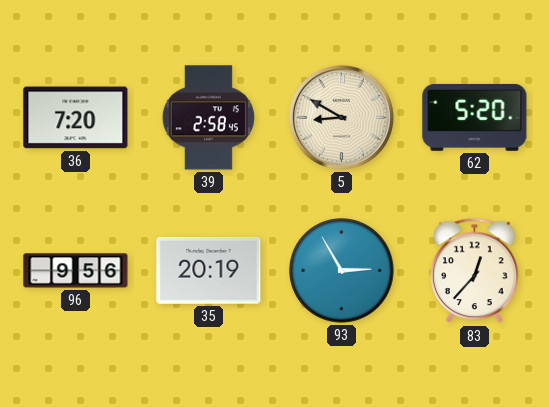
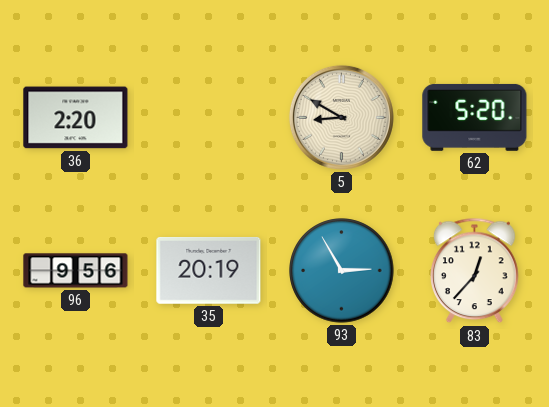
36: 7:20 -> 2:20
39: 2:58 -> none
